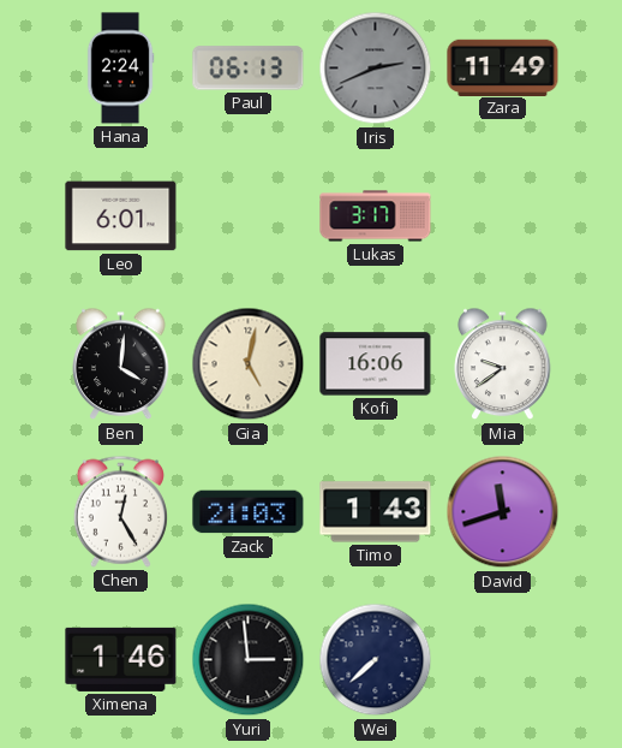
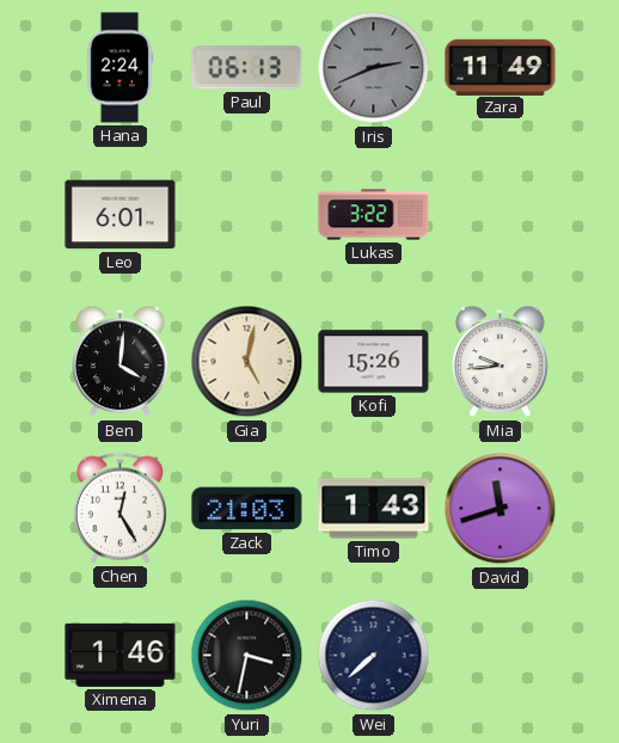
Lukas: 3:17 -> 3:22
Kofi: 16:06 -> 15:26
Mia: 9:39 -> 9:44
Yuri: 2:59 -> 3:32
